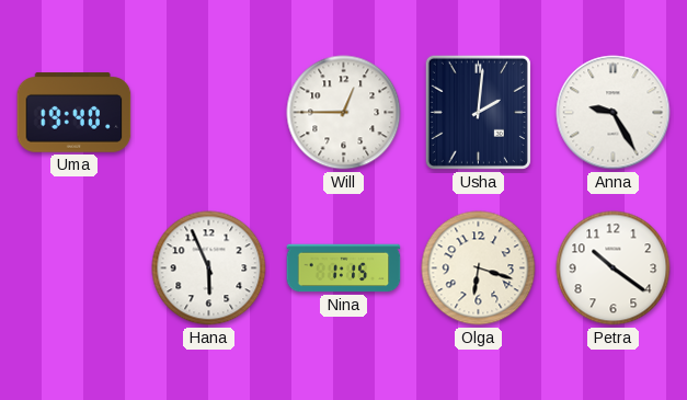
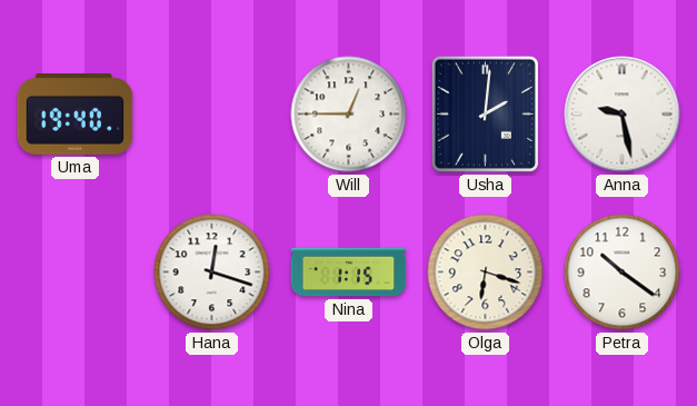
Anna: 9:25 -> 9:28
Hana: 5:56 -> 12:18
